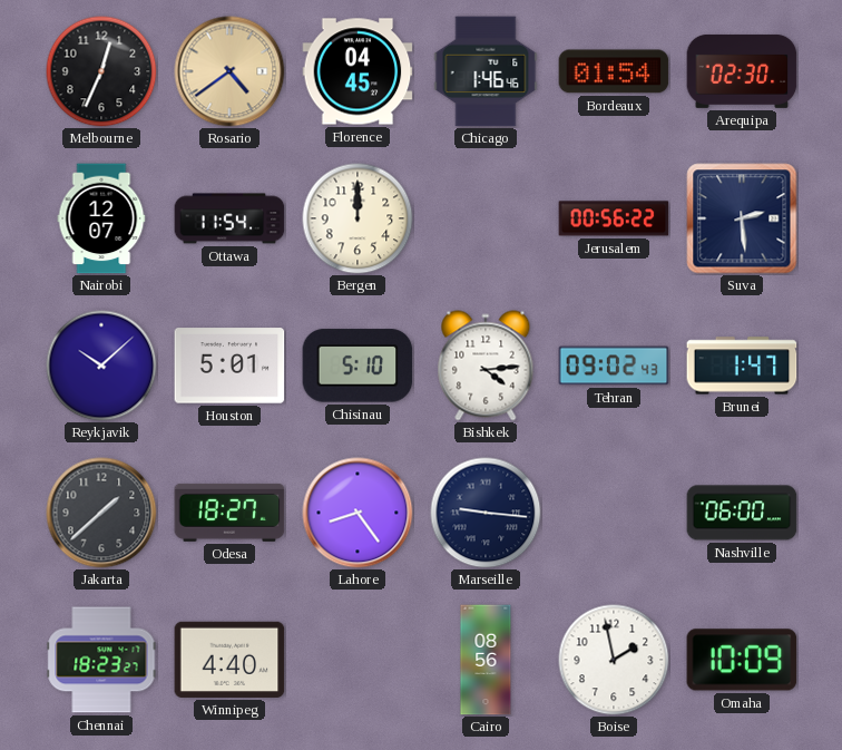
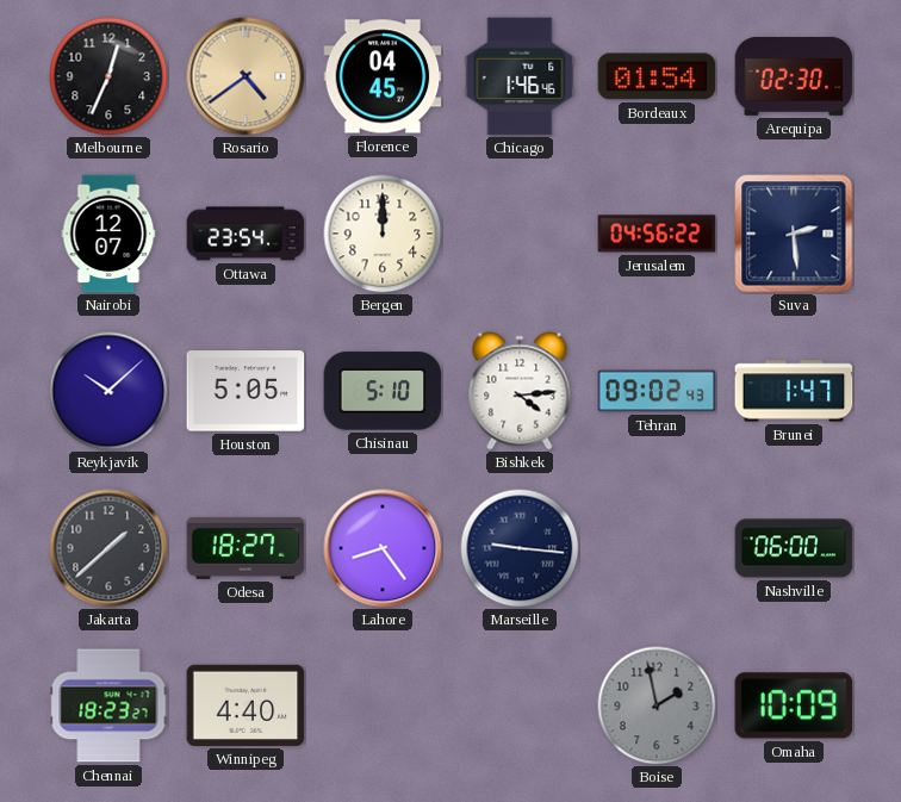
Ottawa: 11:54 -> 23:54
Jerusalem: 00:56 -> 04:56
Houston: 5:01 -> 5:05
Cairo: 08:56 -> none
Boise dial: white -> grey
